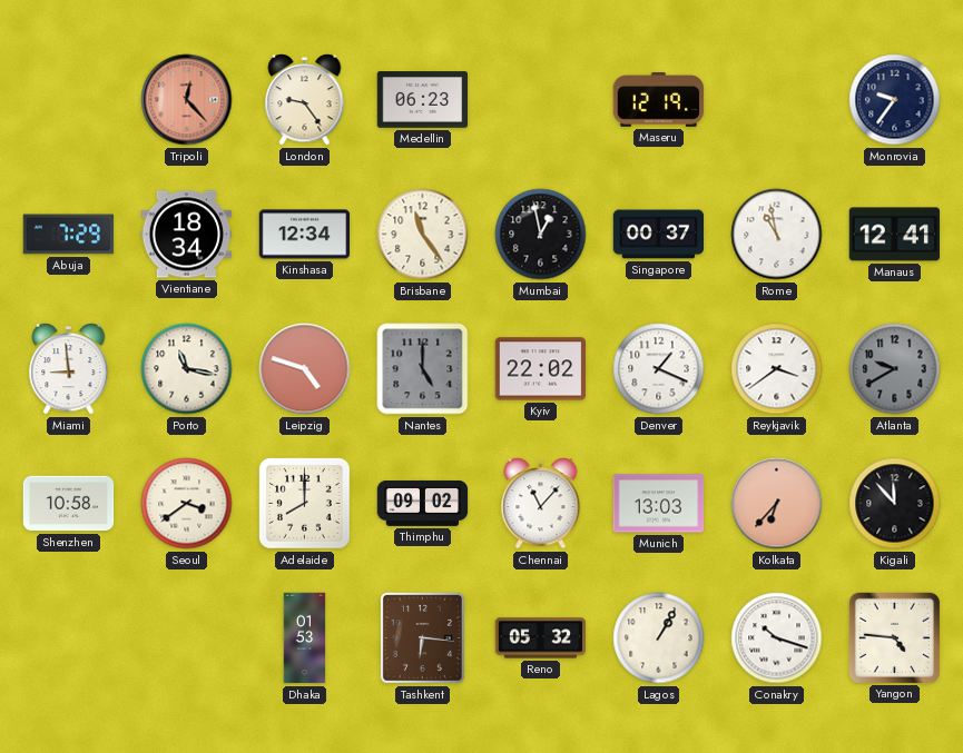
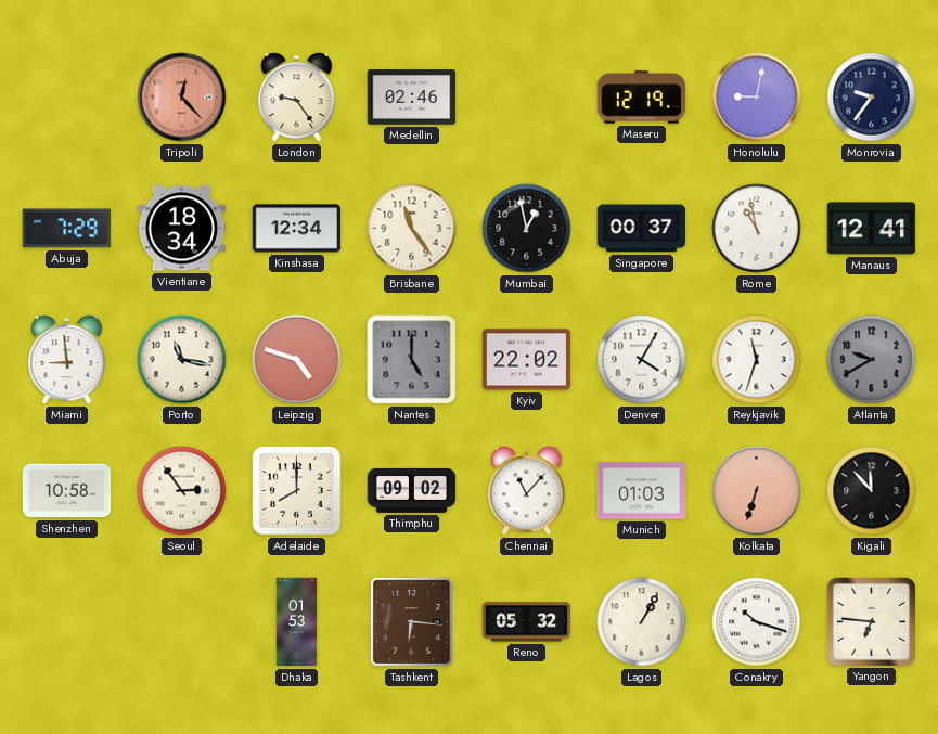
Medellin: 06:23 -> 02:46
Honolulu: none -> 9:02
Denver: 1:19 -> 4:05
Reykjavik: 3:39 -> 11:33
Seoul: 3:39 -> 2:54
Munich: 13:03 -> 01:03
Kolkata: 6:37 -> 6:33
Yangon: 4:46 -> 6:46
